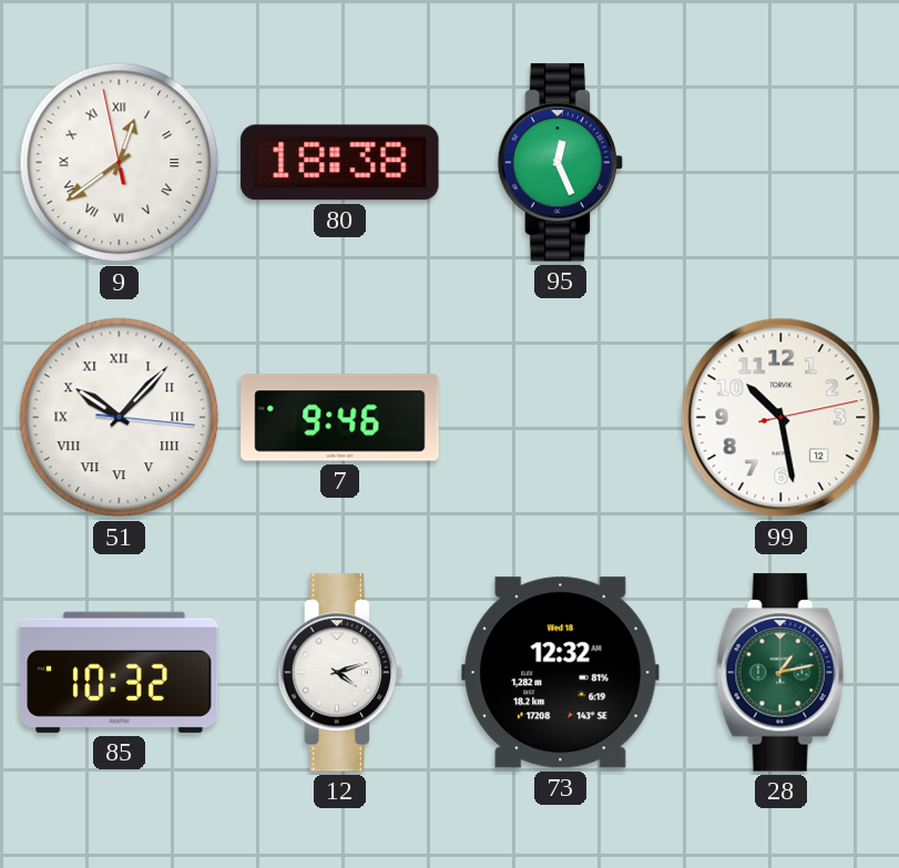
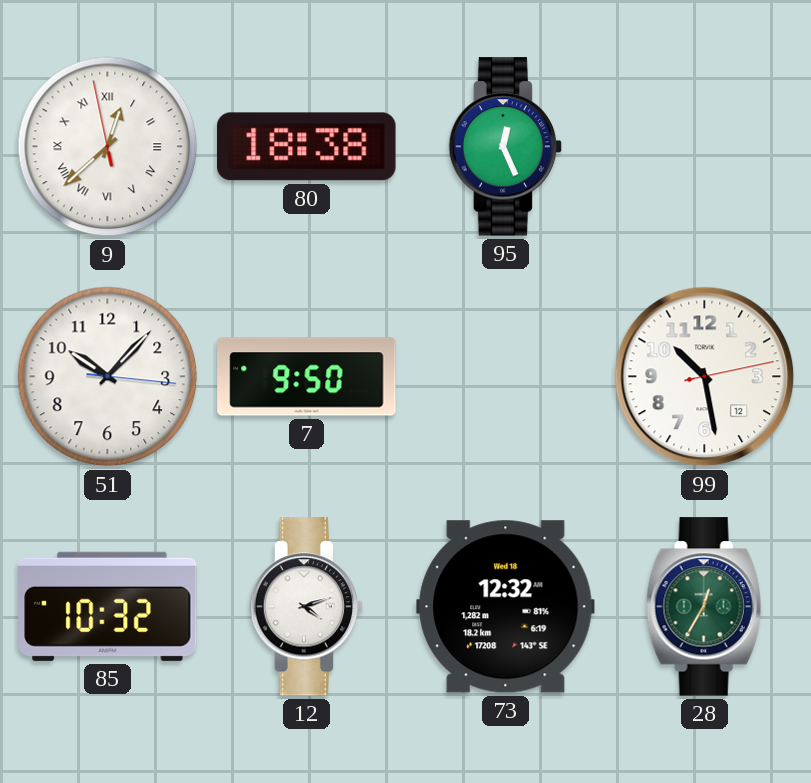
9: 12:38 -> 12:37
51 numerals: Roman -> Arabic
7: 9:46 -> 9:50
28: 1:13 -> 12:35
